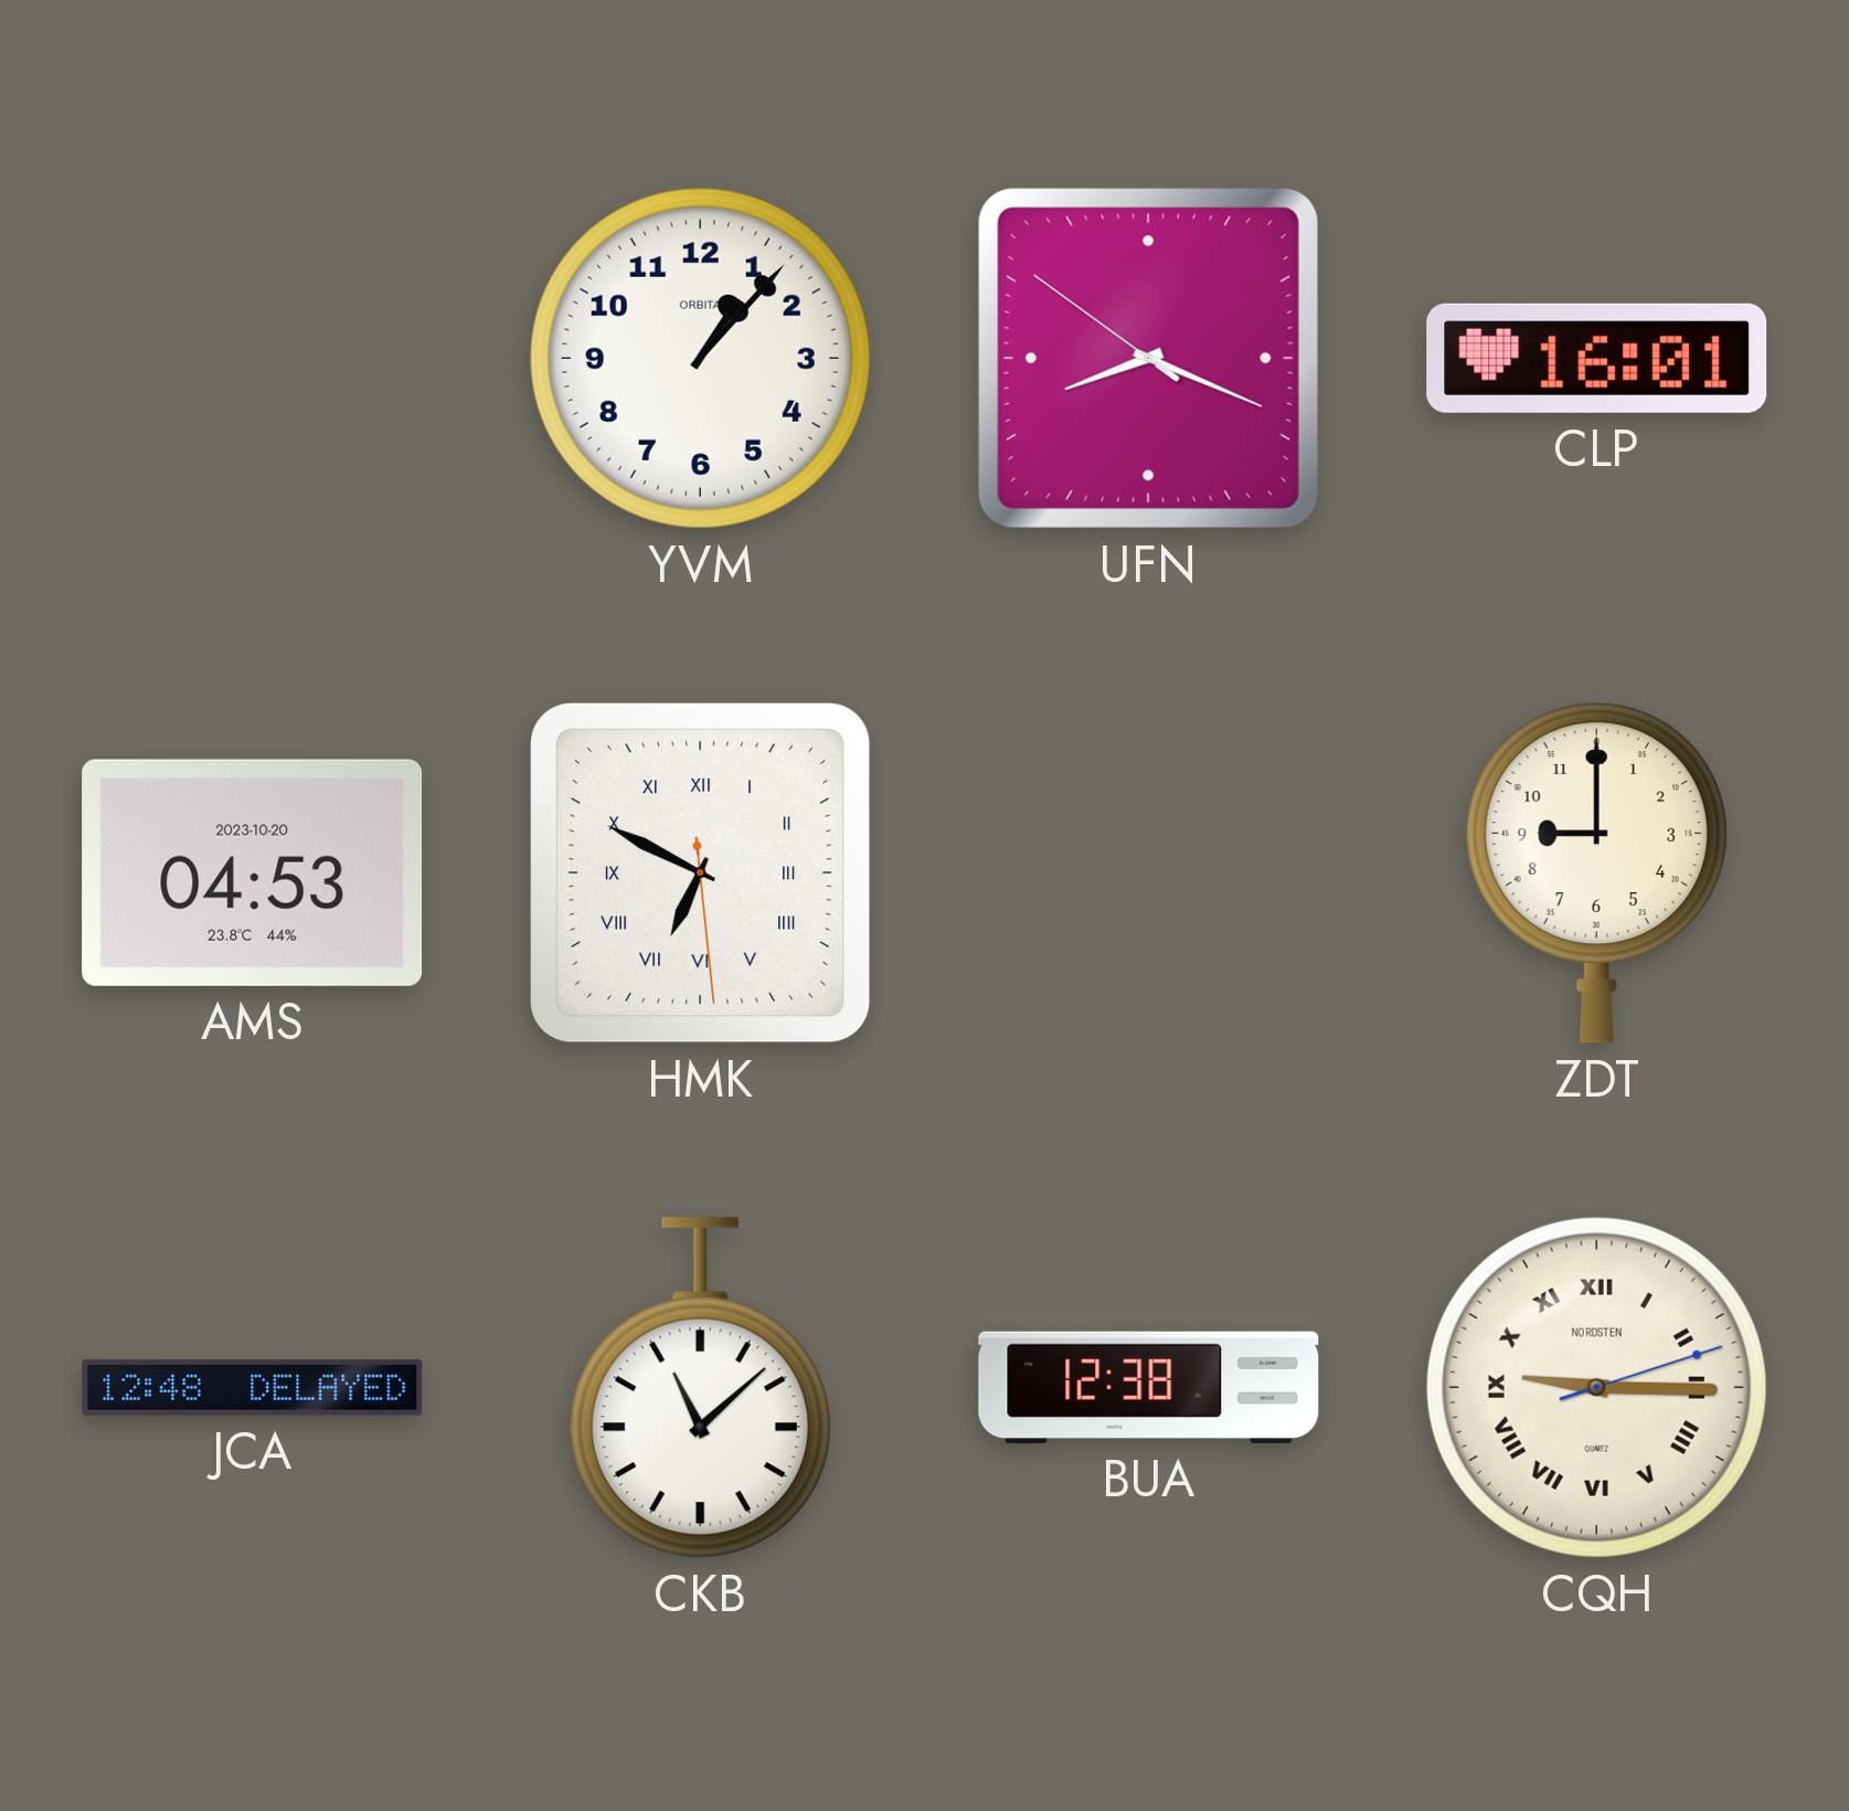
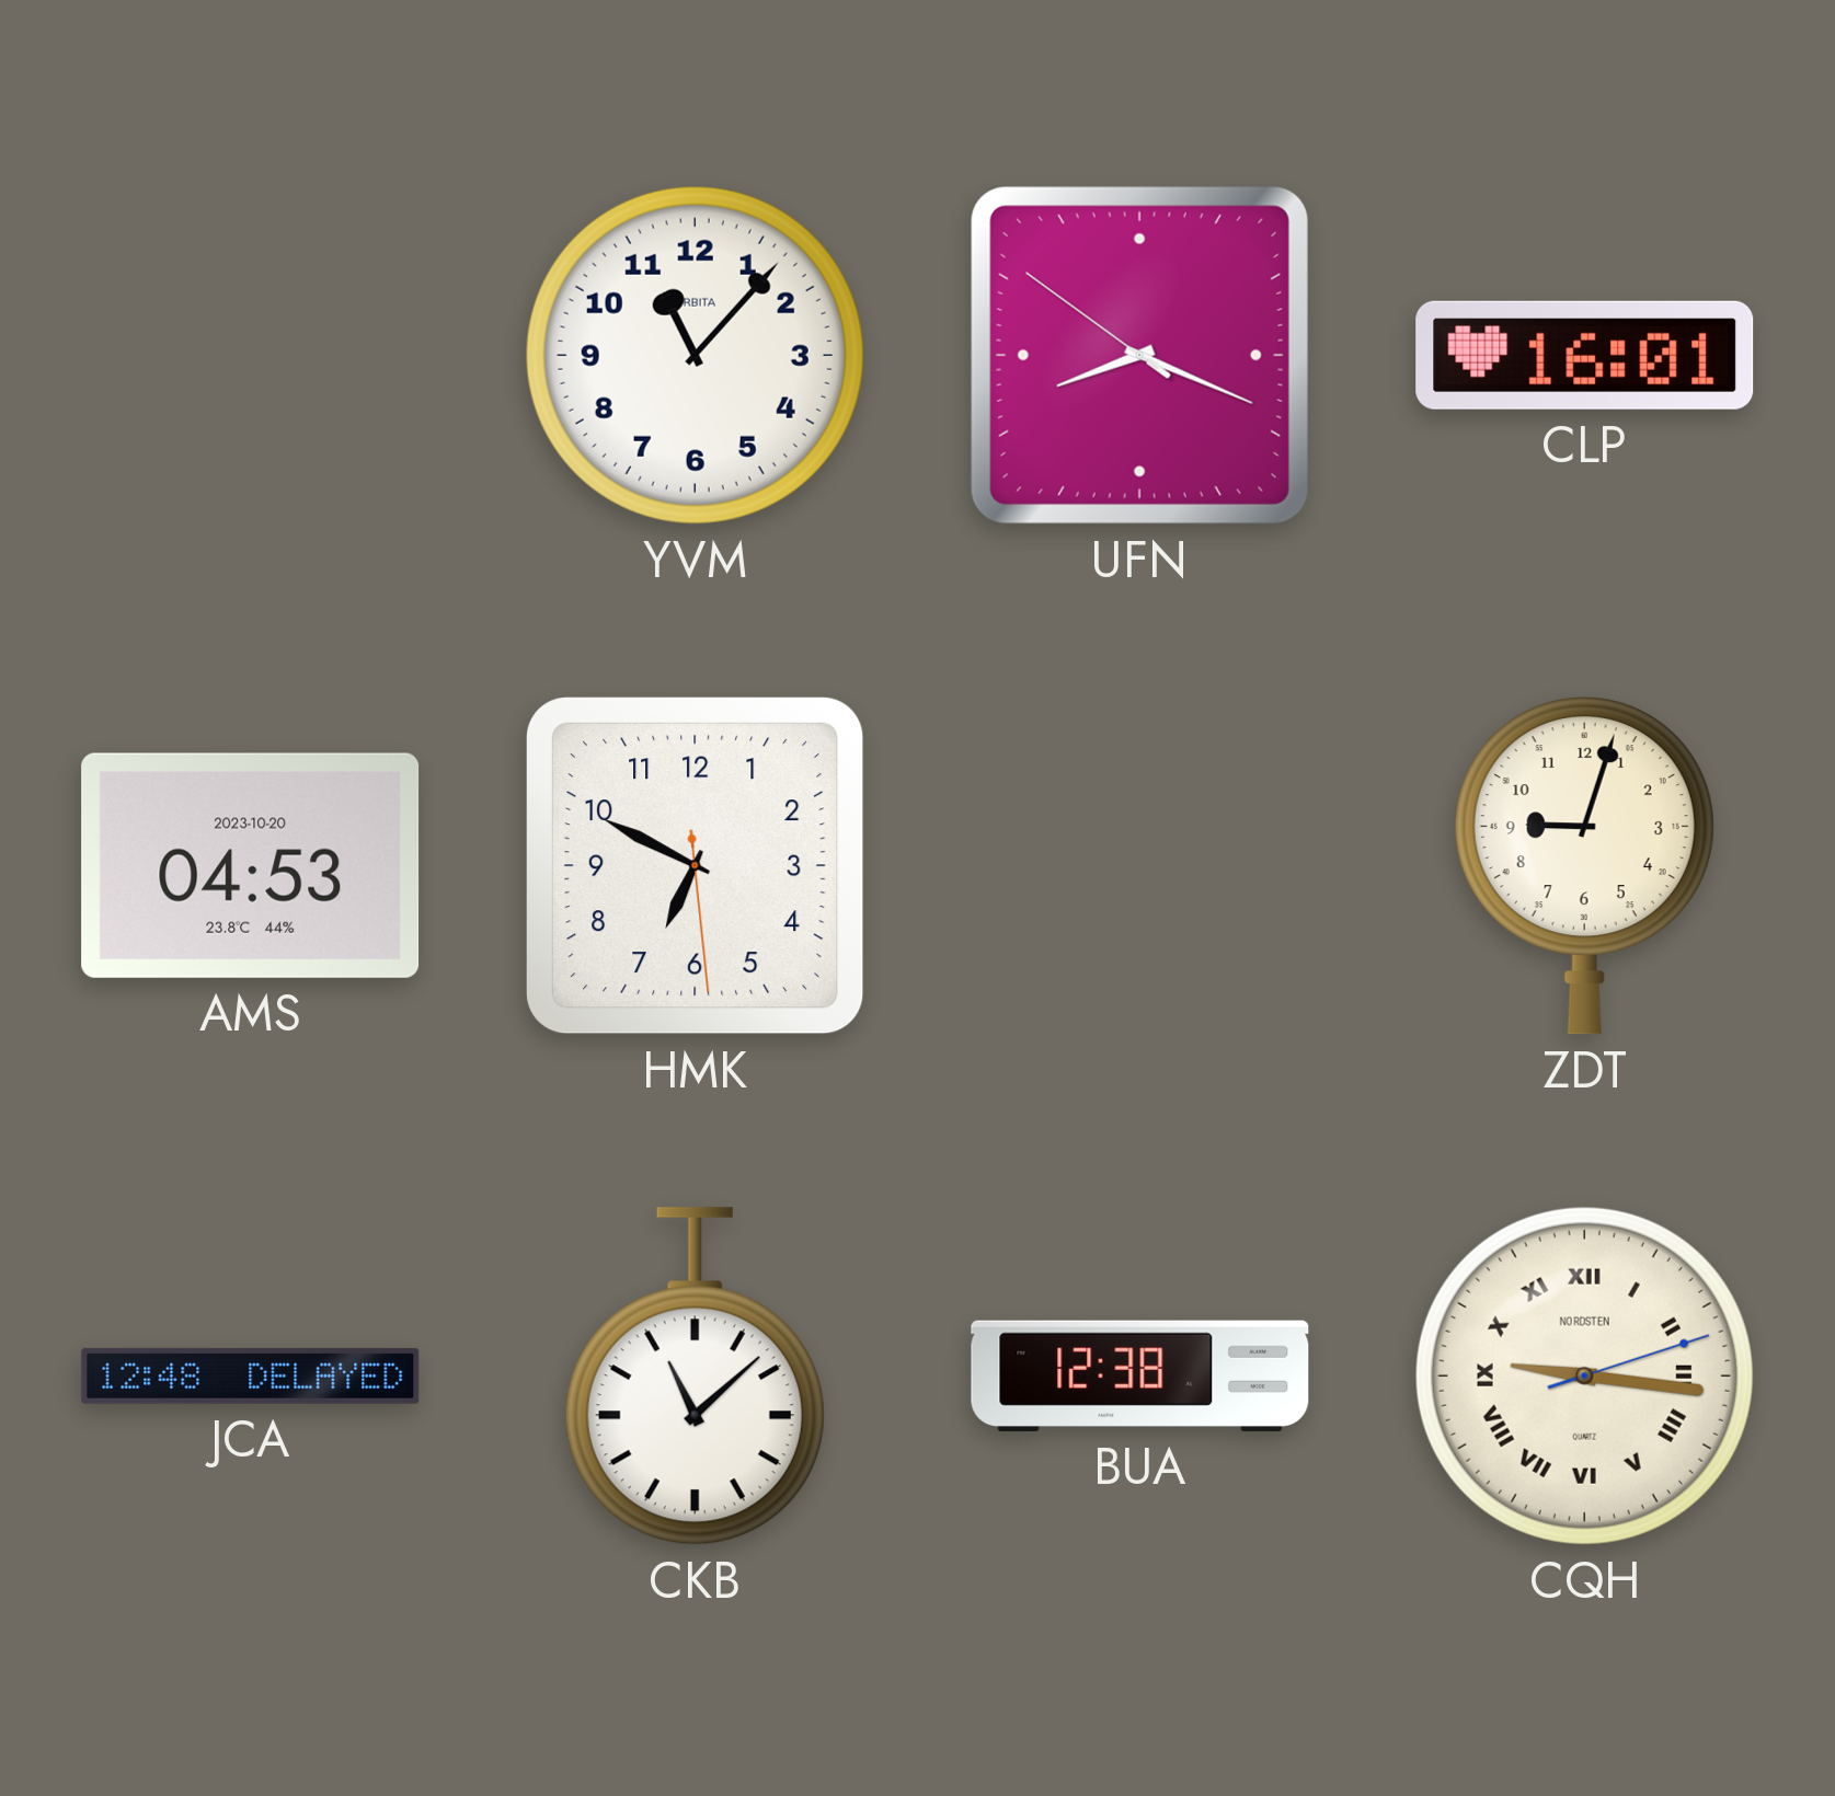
YVM: 1:07 -> 11:07
HMK numerals: Roman -> Arabic
ZDT: 9:00 -> 9:03
CQH: 9:15 -> 9:16
